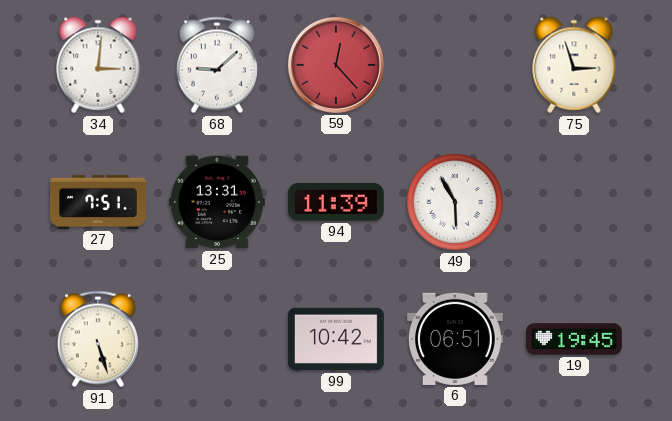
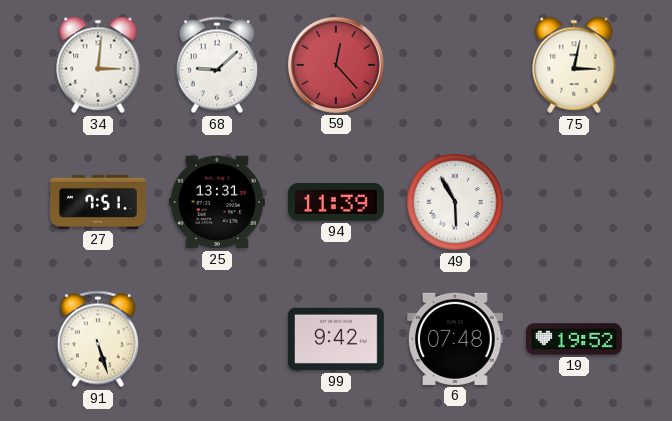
75: 2:57 -> 3:02
99: 10:42 -> 9:42
6: 06:51 -> 07:48
19: 19:45 -> 19:52
